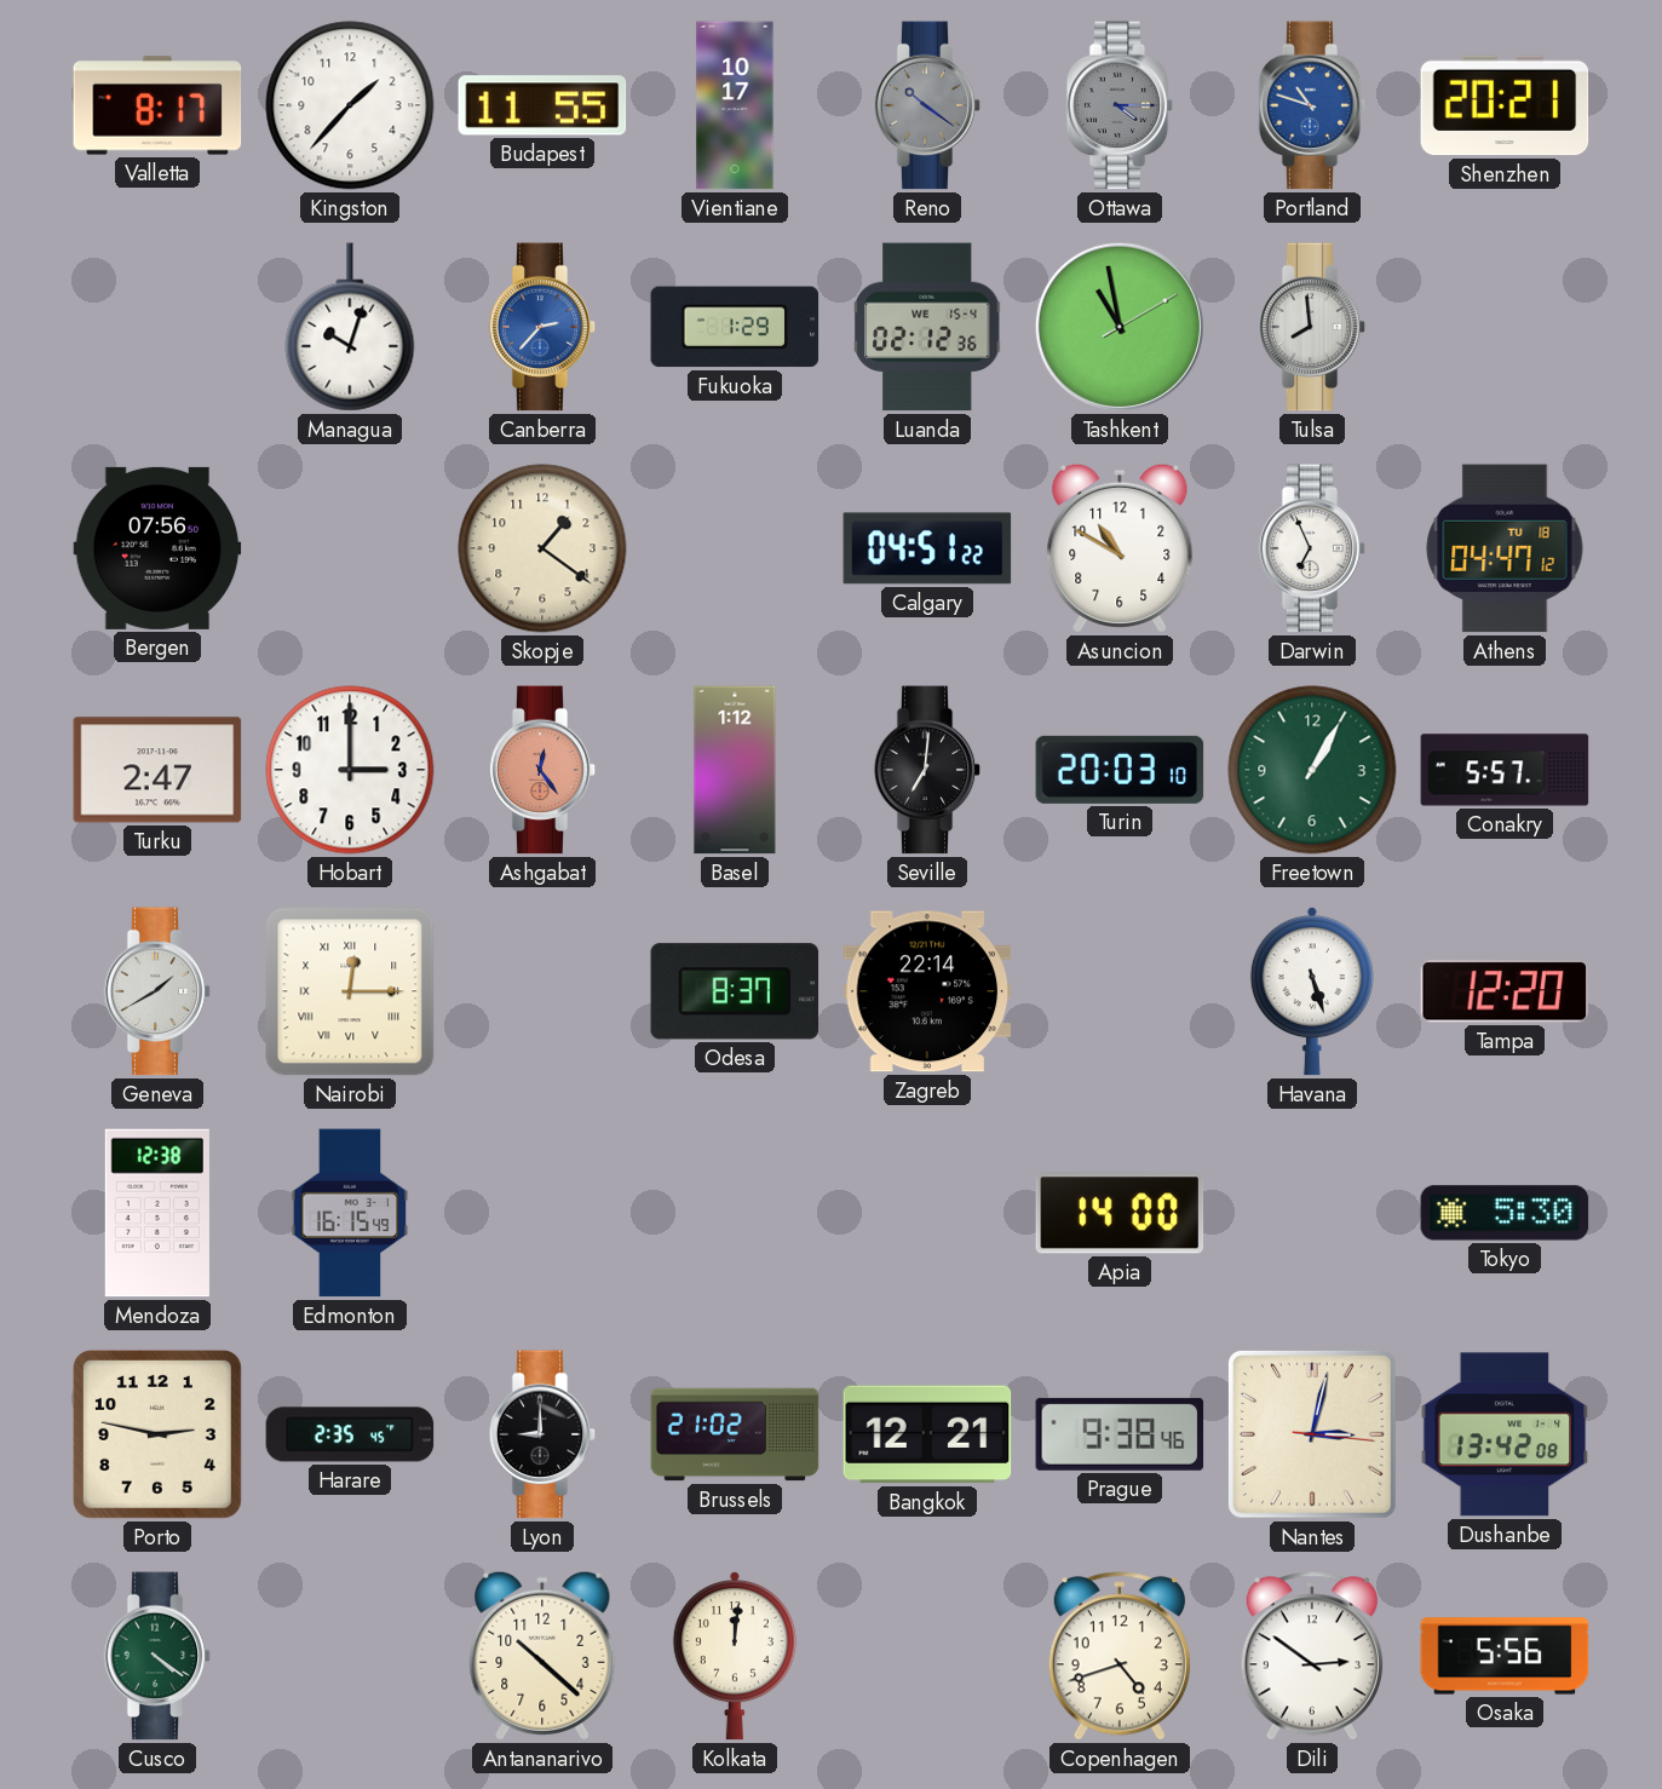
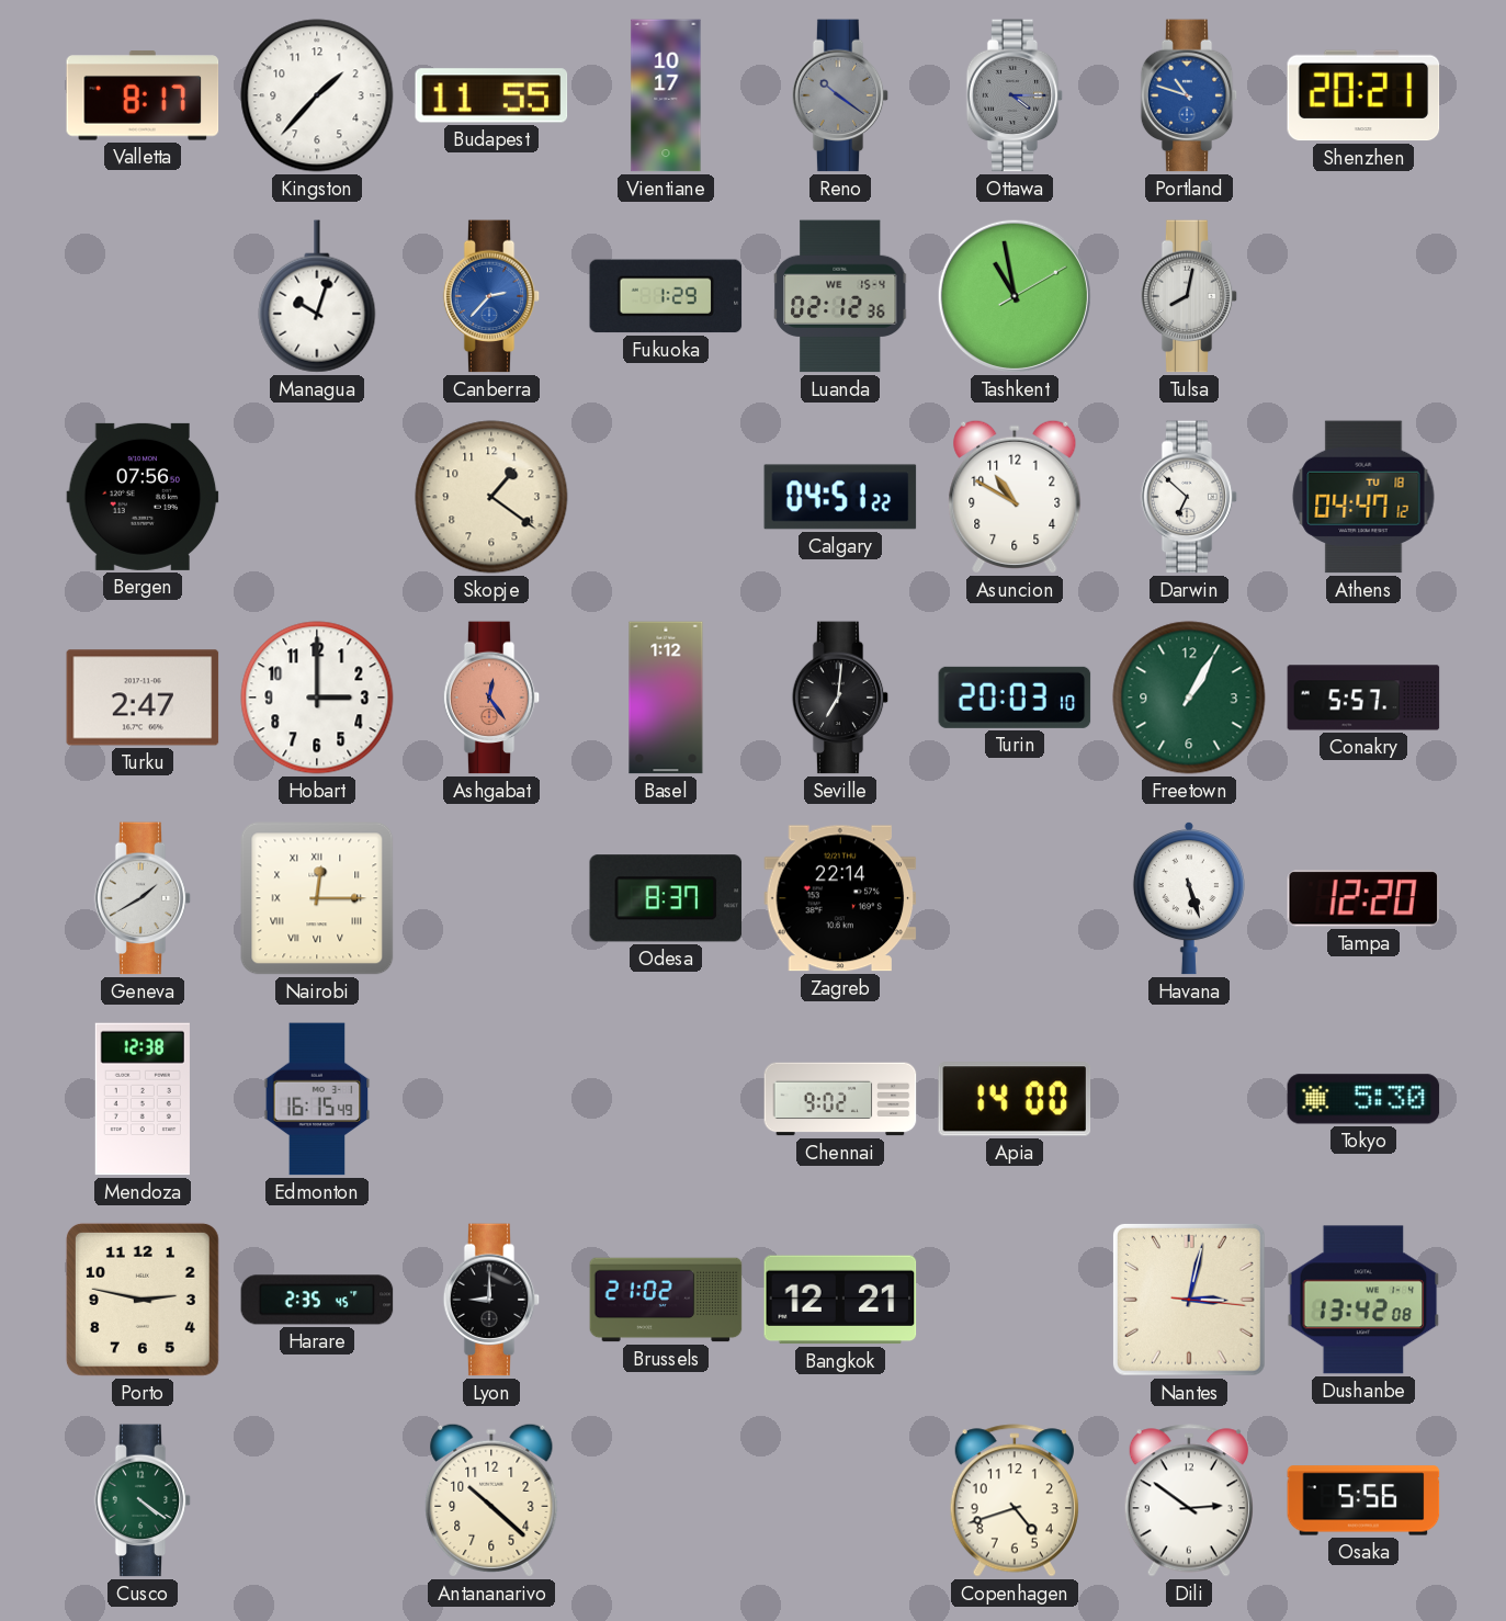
Tulsa: 7:59 -> 8:02
Darwin: 6:56 -> 6:52
Chennai: none -> 9:02
Prague: 9:38 -> none
Kolkata: 12:01 -> none
